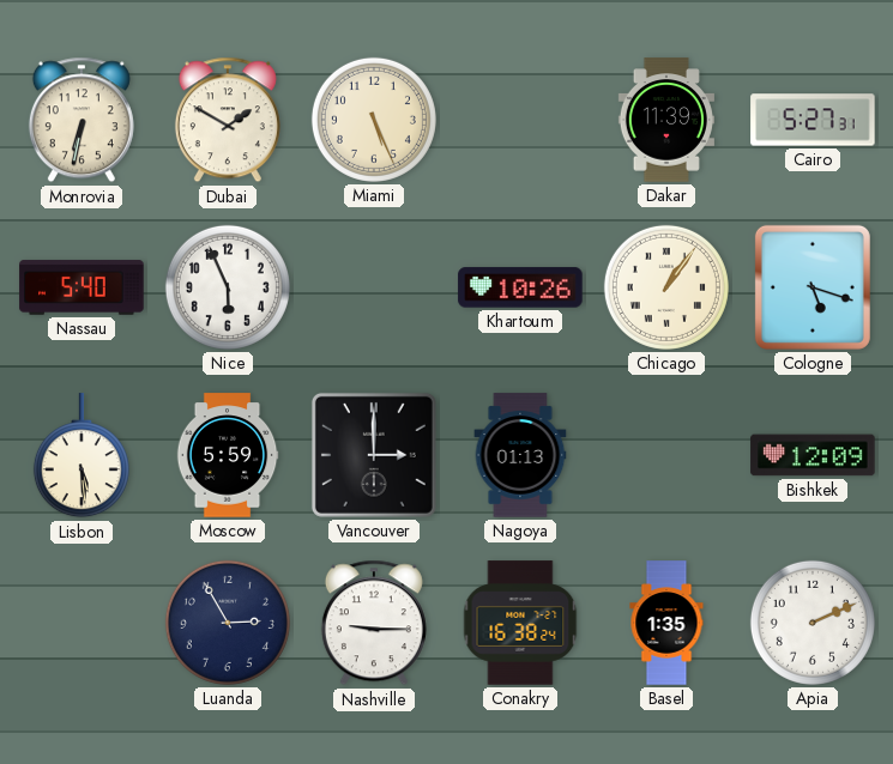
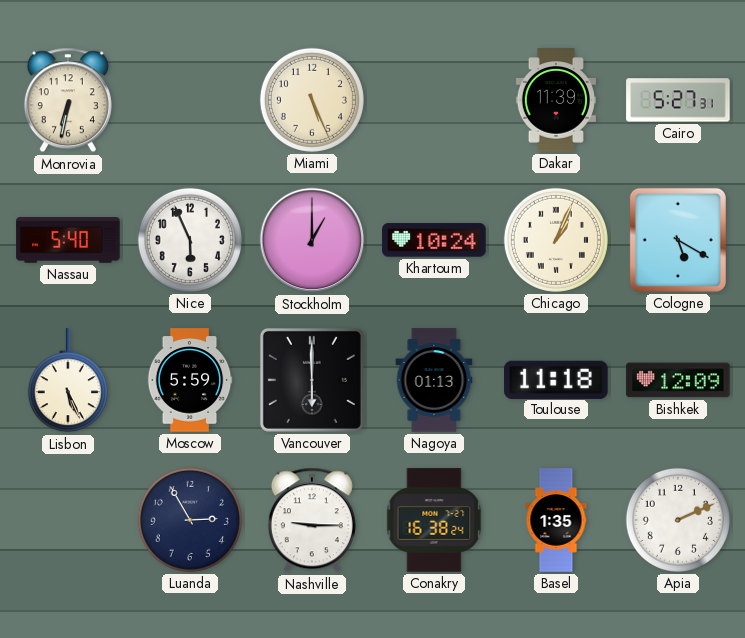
Dubai: 1:50 -> none
Stockholm: none -> 1:00
Khartoum: 10:26 -> 10:24
Chicago: 1:06 -> 1:04
Cologne: 5:18 -> 5:20
Lisbon: 5:29 -> 5:26
Vancouver: 3:00 -> 6:00
Toulouse: none -> 11:18
